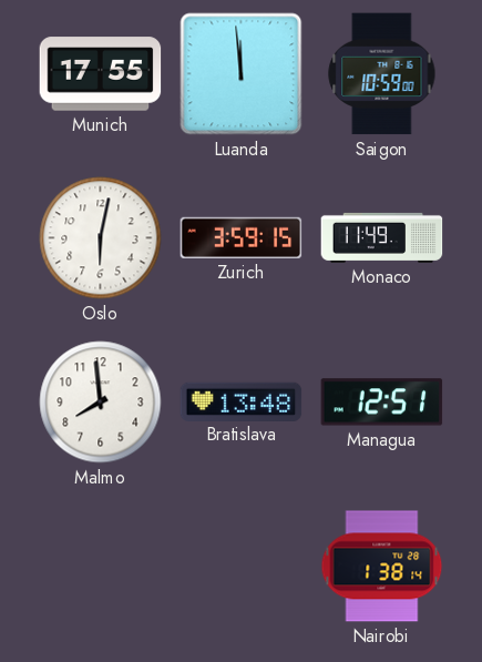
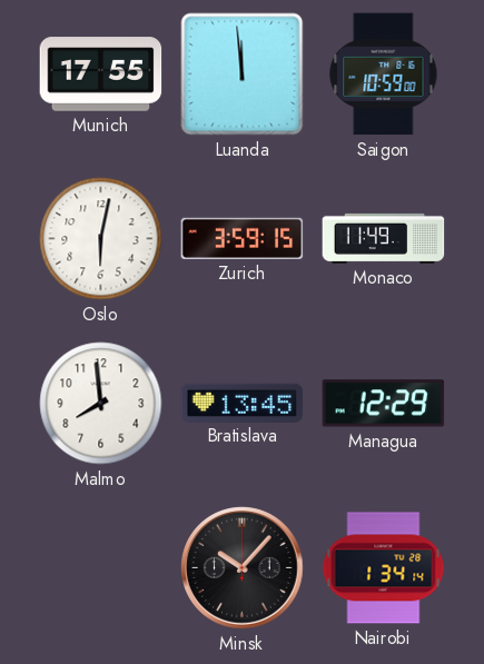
Bratislava: 13:48 -> 13:45
Managua: 12:51 -> 12:29
Minsk: none -> 10:07
Nairobi: 1:38 -> 1:34
